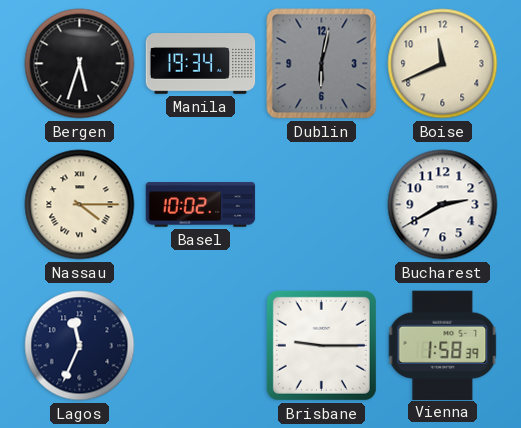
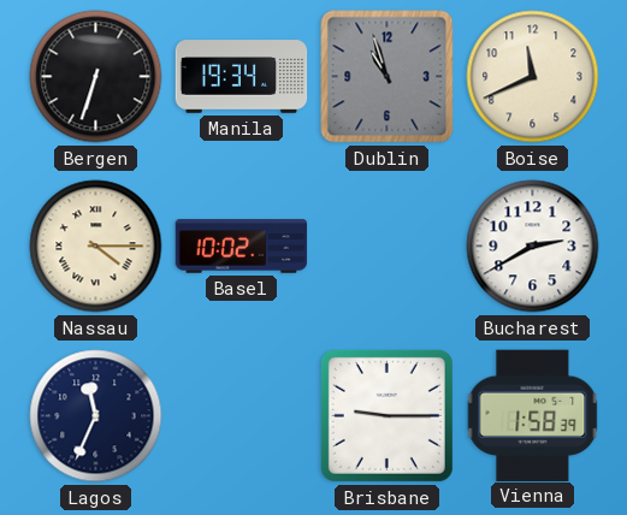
Bergen: 5:33 -> 6:33
Dublin: 6:02 -> 10:57
